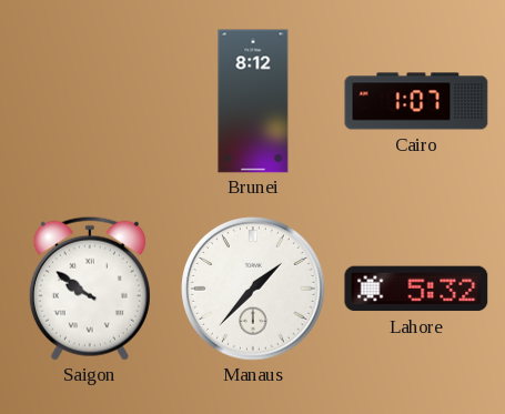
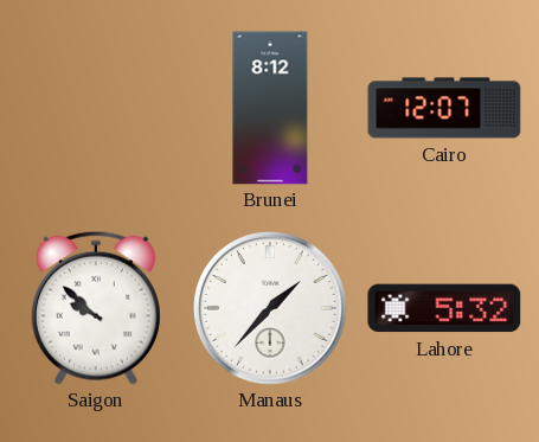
Cairo: 1:07 -> 12:07
Saigon: 9:51 -> 9:52
